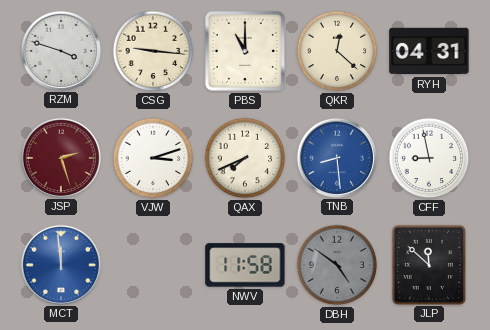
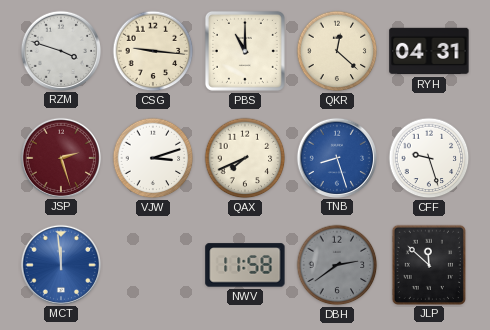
TNB: 8:29 -> 8:27
CFF: 8:58 -> 9:27
DBH: 4:51 -> 2:39
